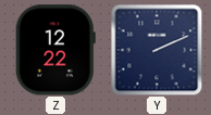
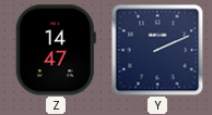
Z: 12:22 -> 14:47
